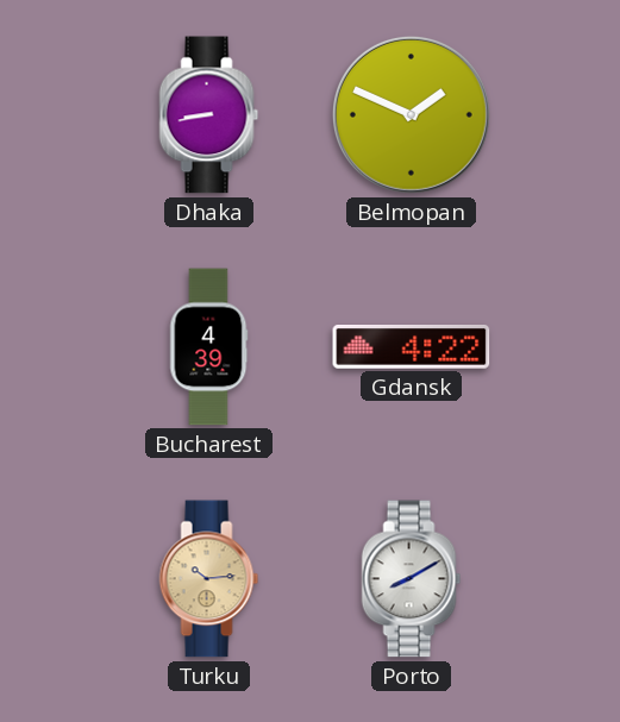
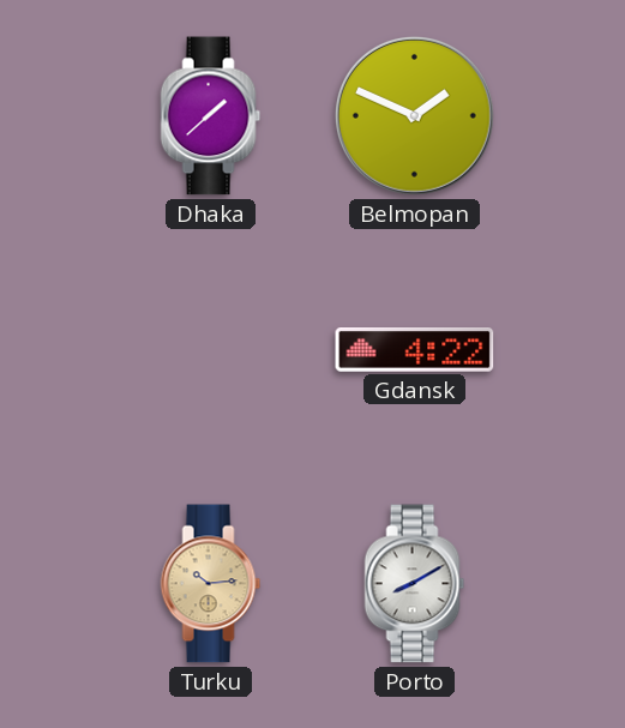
Dhaka: 8:43 -> 1:38
Bucharest: 4:39 -> none
